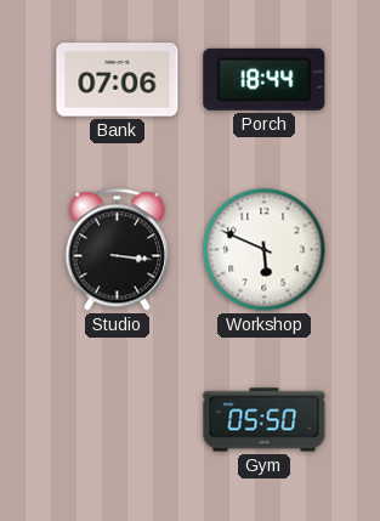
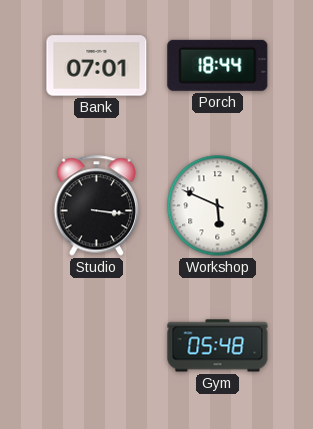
Bank: 07:06 -> 07:01
Gym: 05:50 -> 05:48
